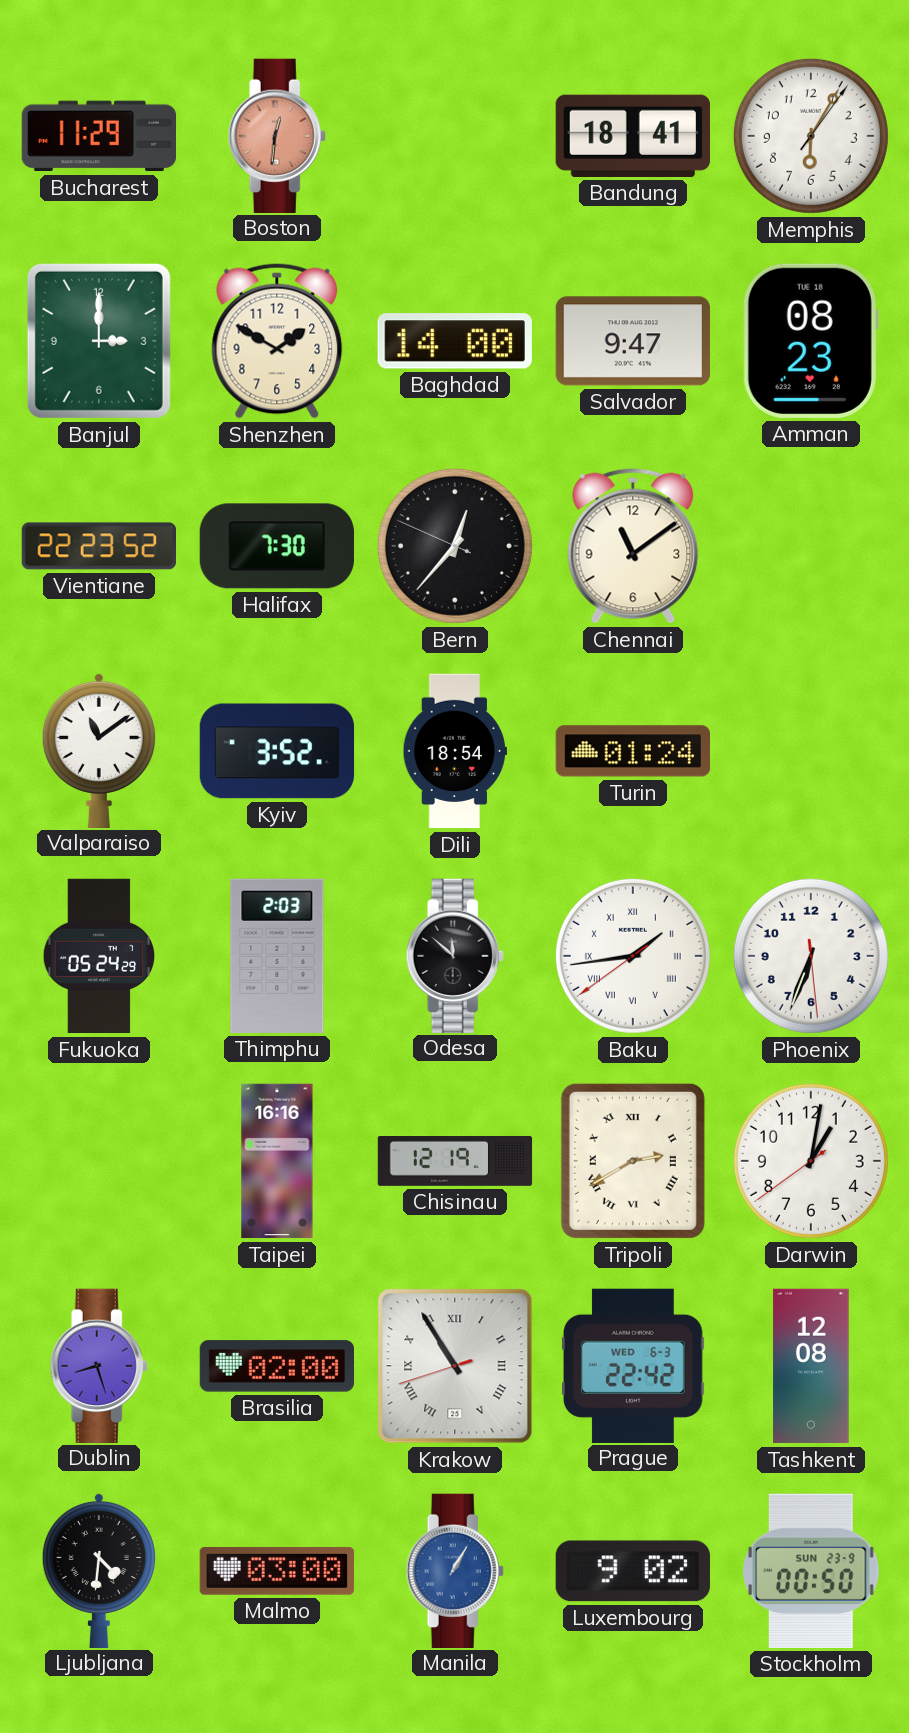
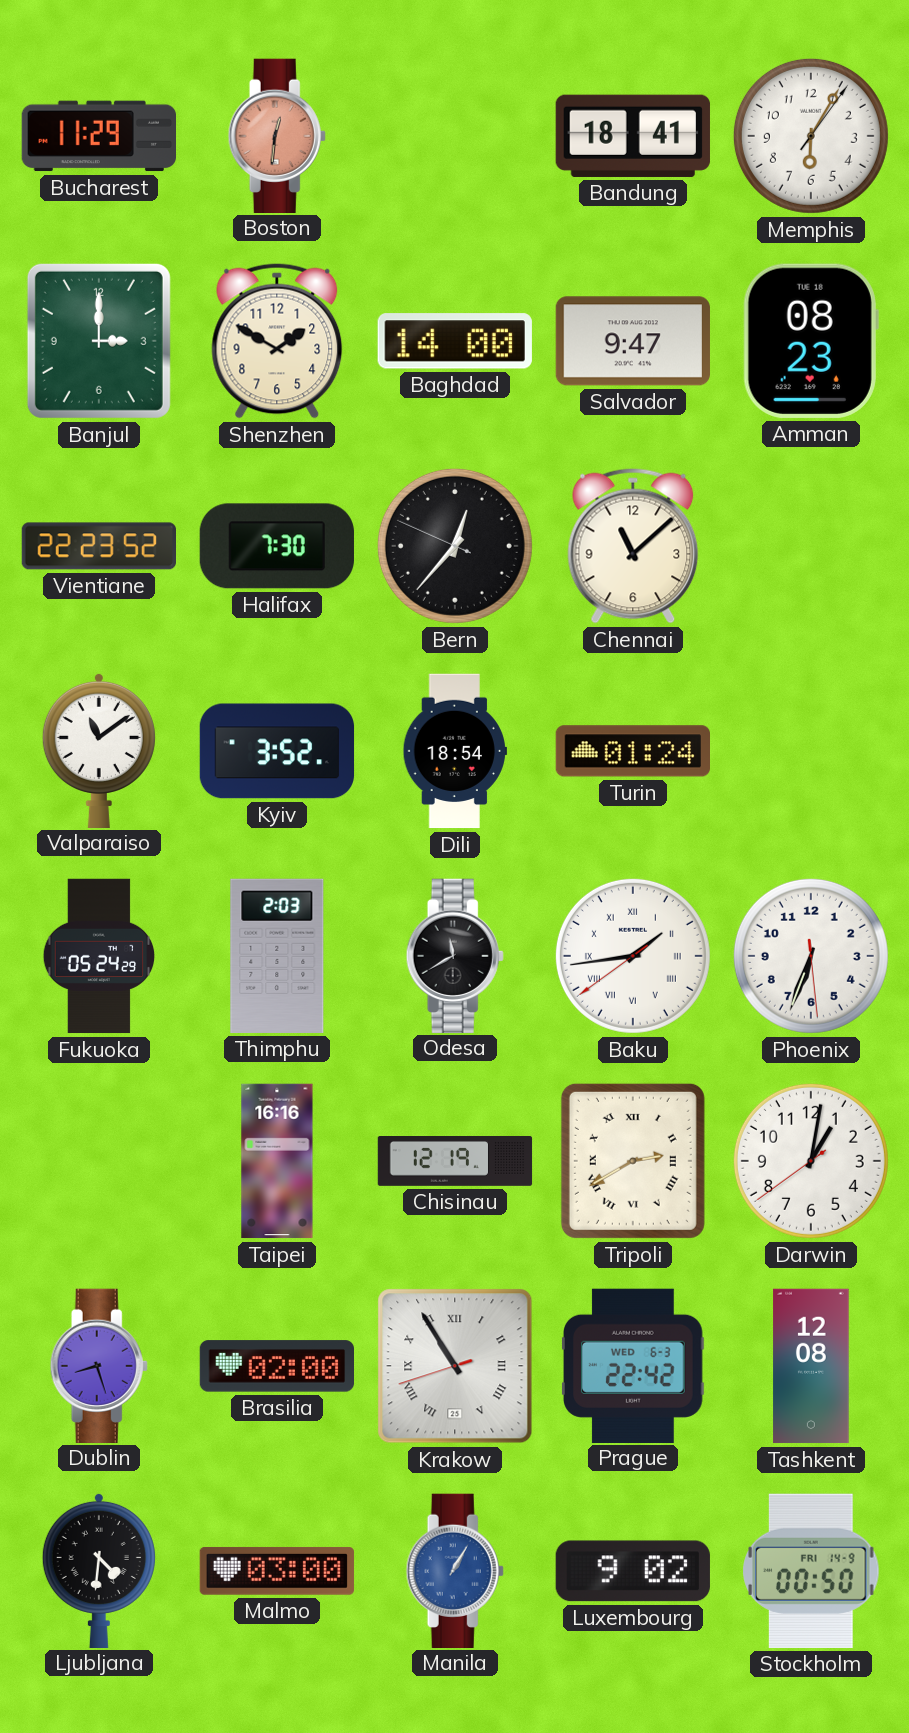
Chennai: 11:09 -> 11:08
Odesa: 11:52 -> 11:40
Stockholm date: SUN 23-9 -> FRI 14-9
